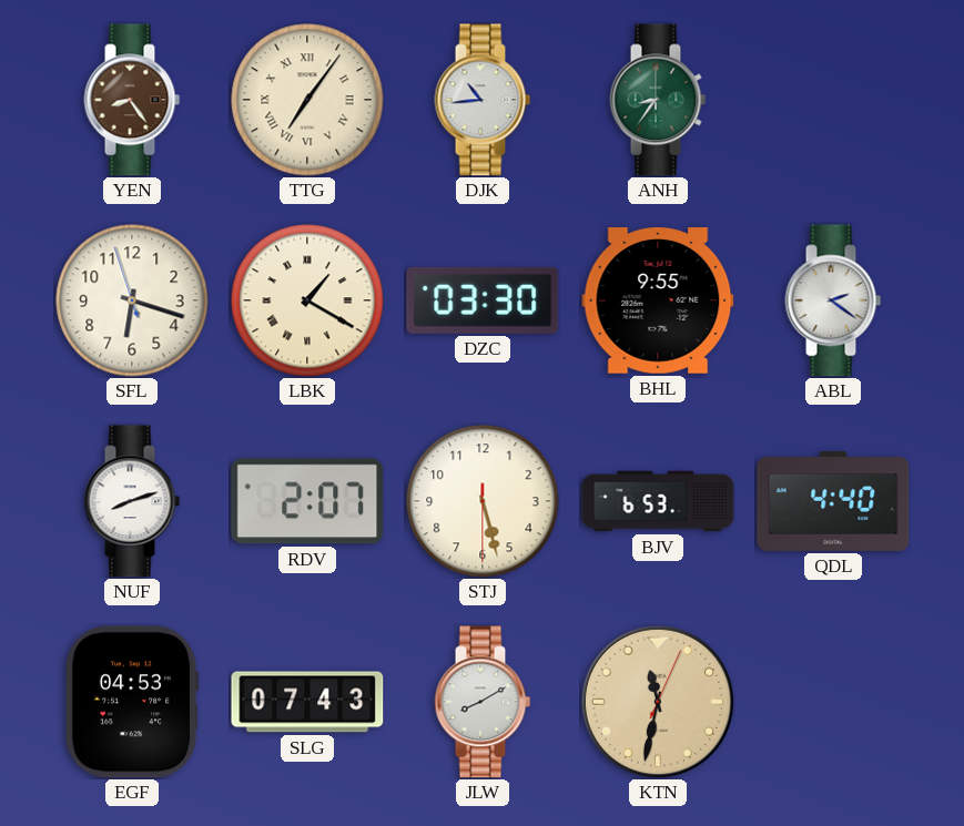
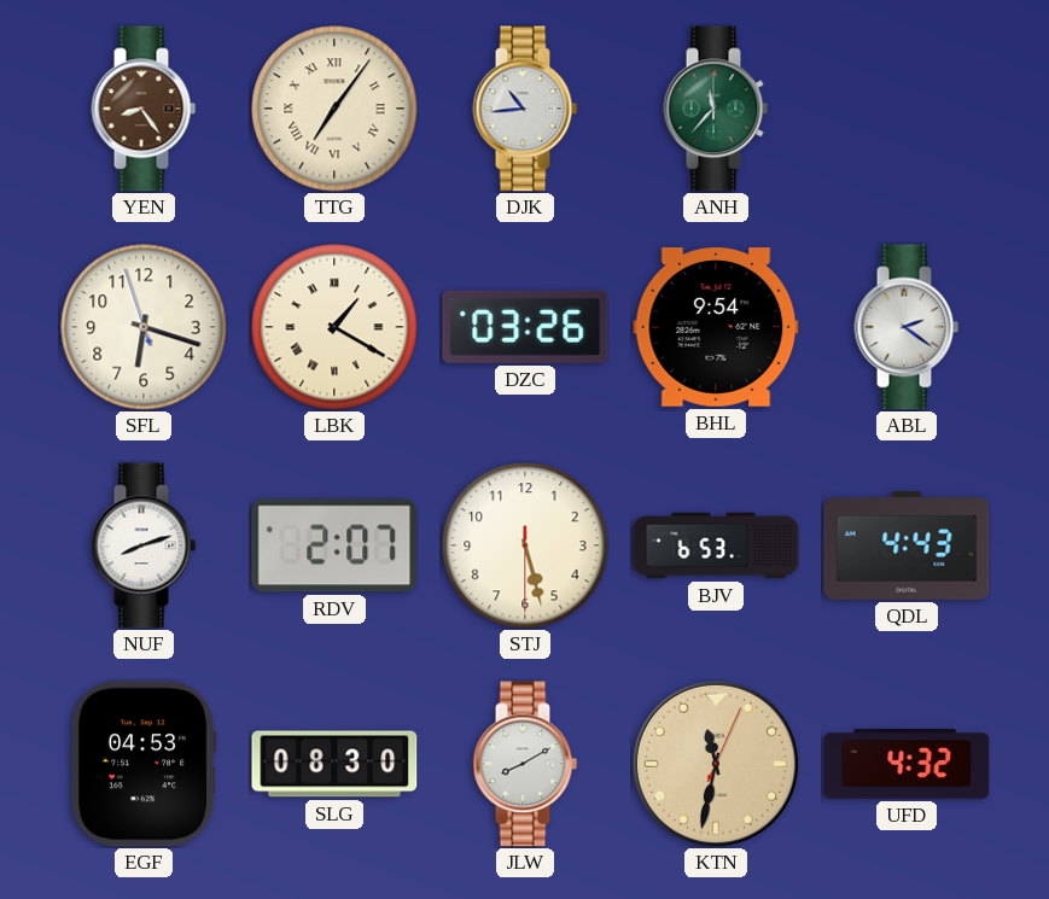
ANH: 8:36 -> 11:37
DZC: 03:30 -> 03:26
BHL: 9:55 -> 9:54
QDL: 4:40 -> 4:43
SLG: 07:43 -> 08:30
UFD: none -> 4:32
